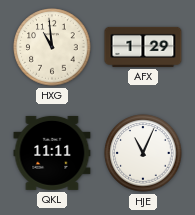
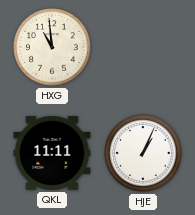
AFX: 1:29 -> none
HJE: 11:04 -> 1:04
